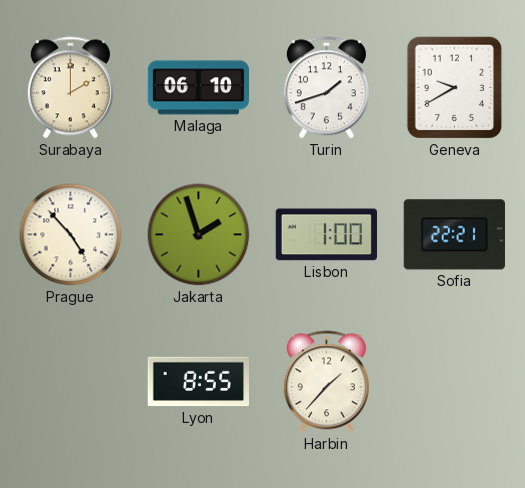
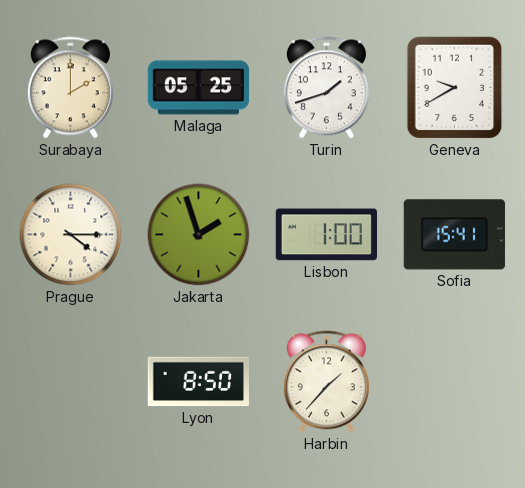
Malaga: 06:10 -> 05:25
Prague: 4:53 -> 4:15
Sofia: 22:21 -> 15:41
Lyon: 8:55 -> 8:50
